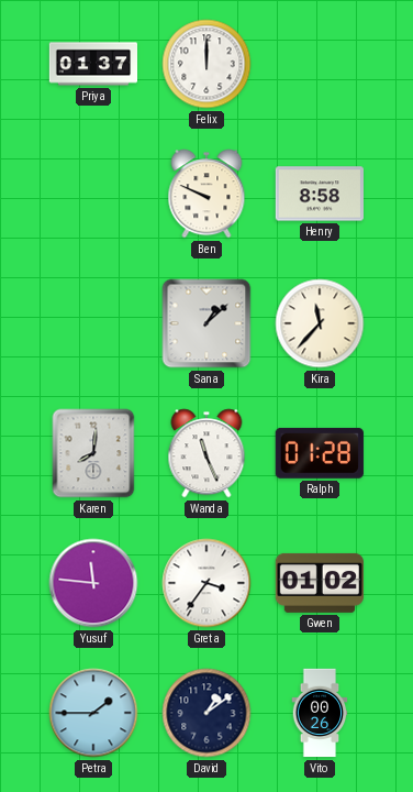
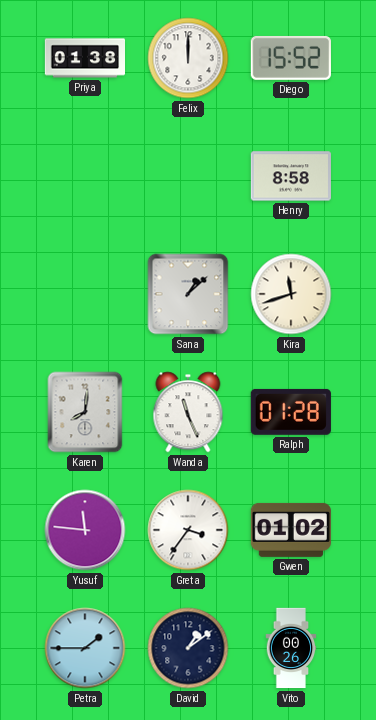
Priya: 01:37 -> 01:38
Diego: none -> 15:52
Ben: 9:49 -> none
Kira: 11:37 -> 11:42
